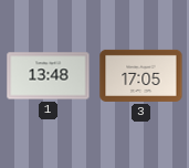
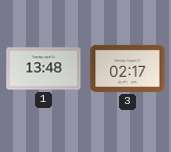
3: 17:05 -> 02:17
